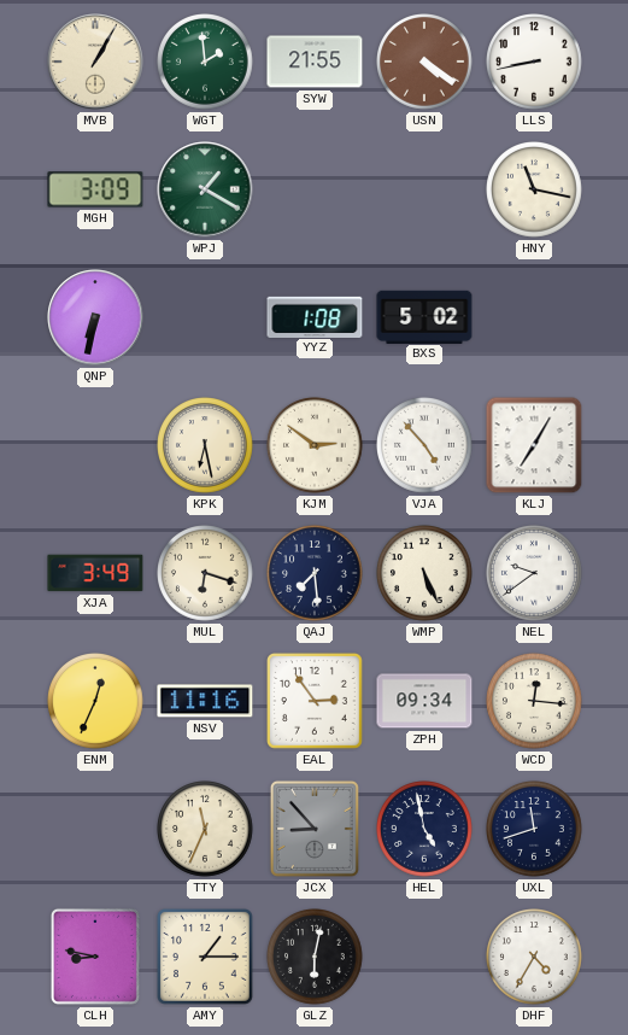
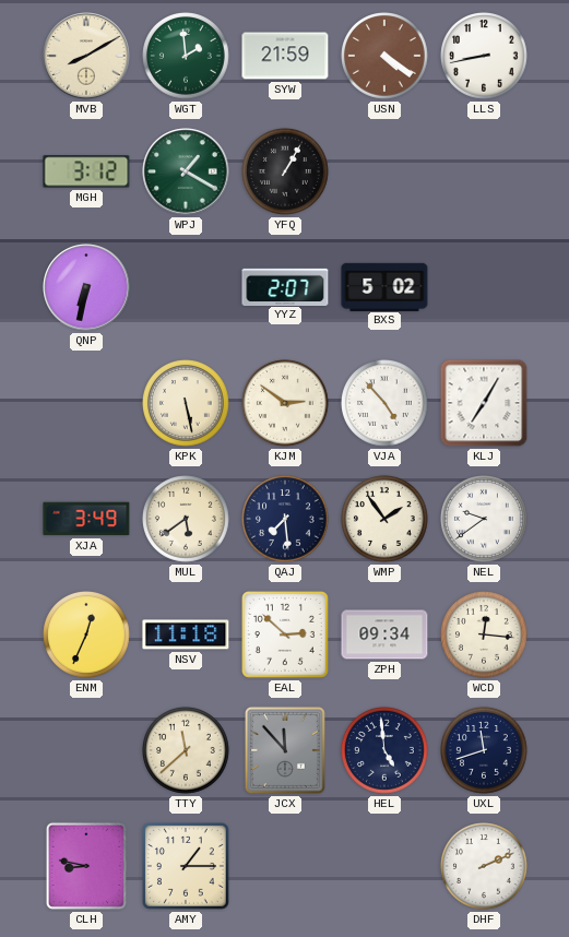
MVB: 1:05 -> 8:10
SYW: 21:55 -> 21:59
MGH: 3:09 -> 3:12
YFQ: none -> 1:05
HNY: 11:17 -> none
YYZ: 1:08 -> 2:07
KPK: 6:28 -> 5:28
MUL: 6:18 -> 5:39
WMP: 5:26 -> 1:54
NSV: 11:16 -> 11:18
EAL: 2:54 -> 2:52
TTY: 11:34 -> 11:38
JCX: 8:53 -> 11:53
HEL: 4:58 -> 4:59
GLZ: 6:02 -> none
DHF: 4:35 -> 2:11
